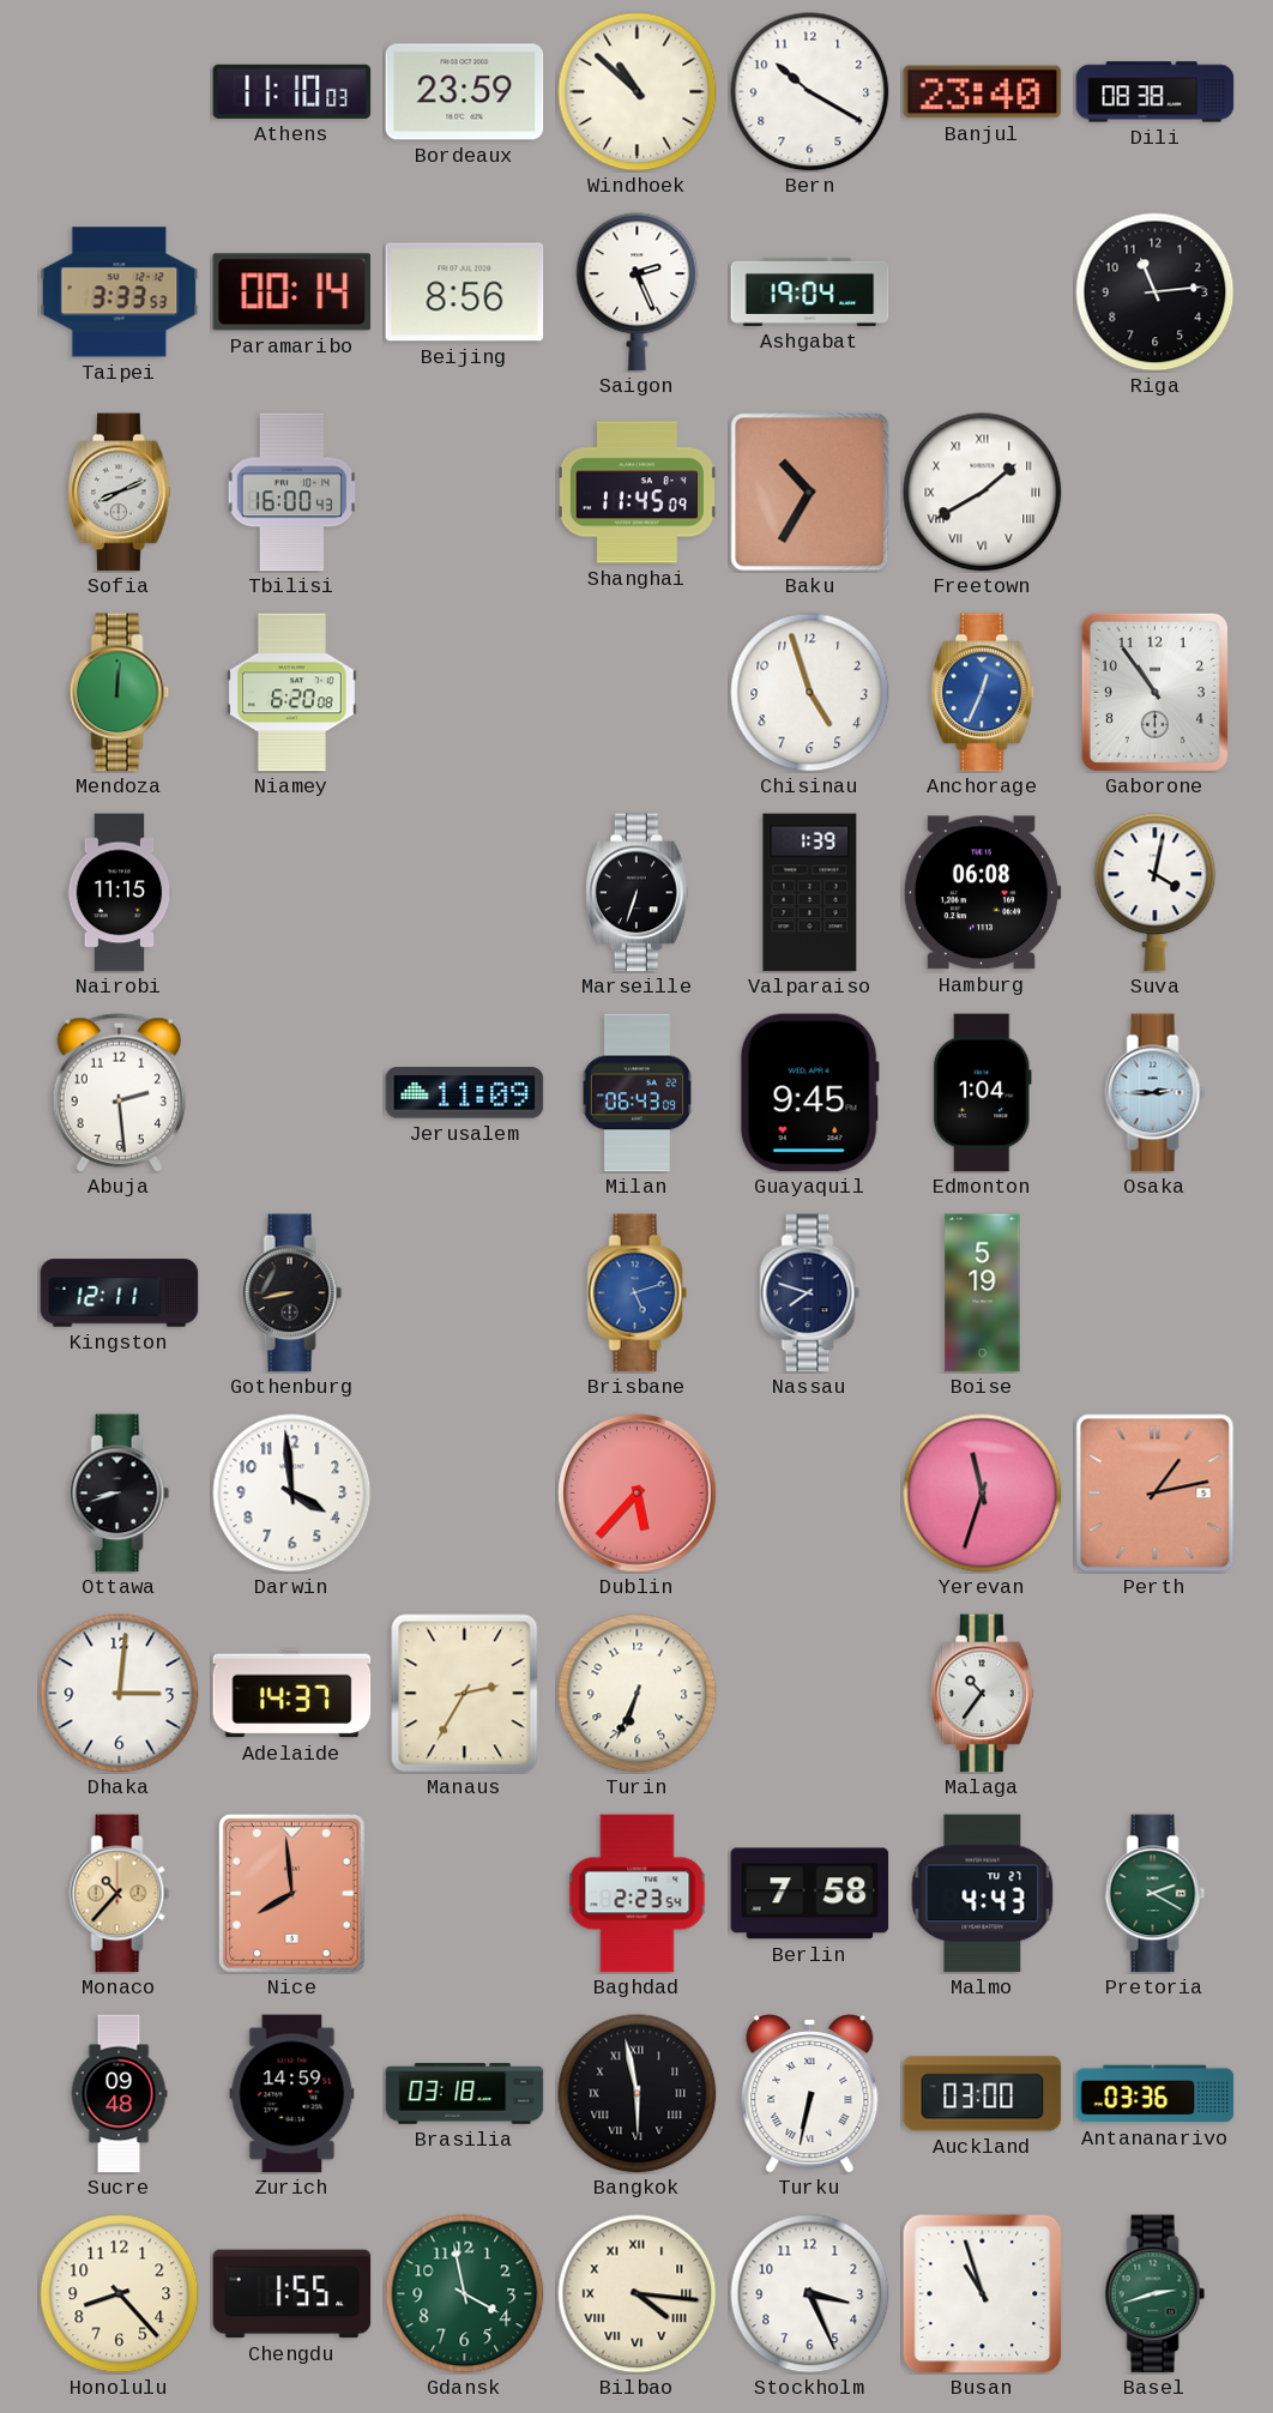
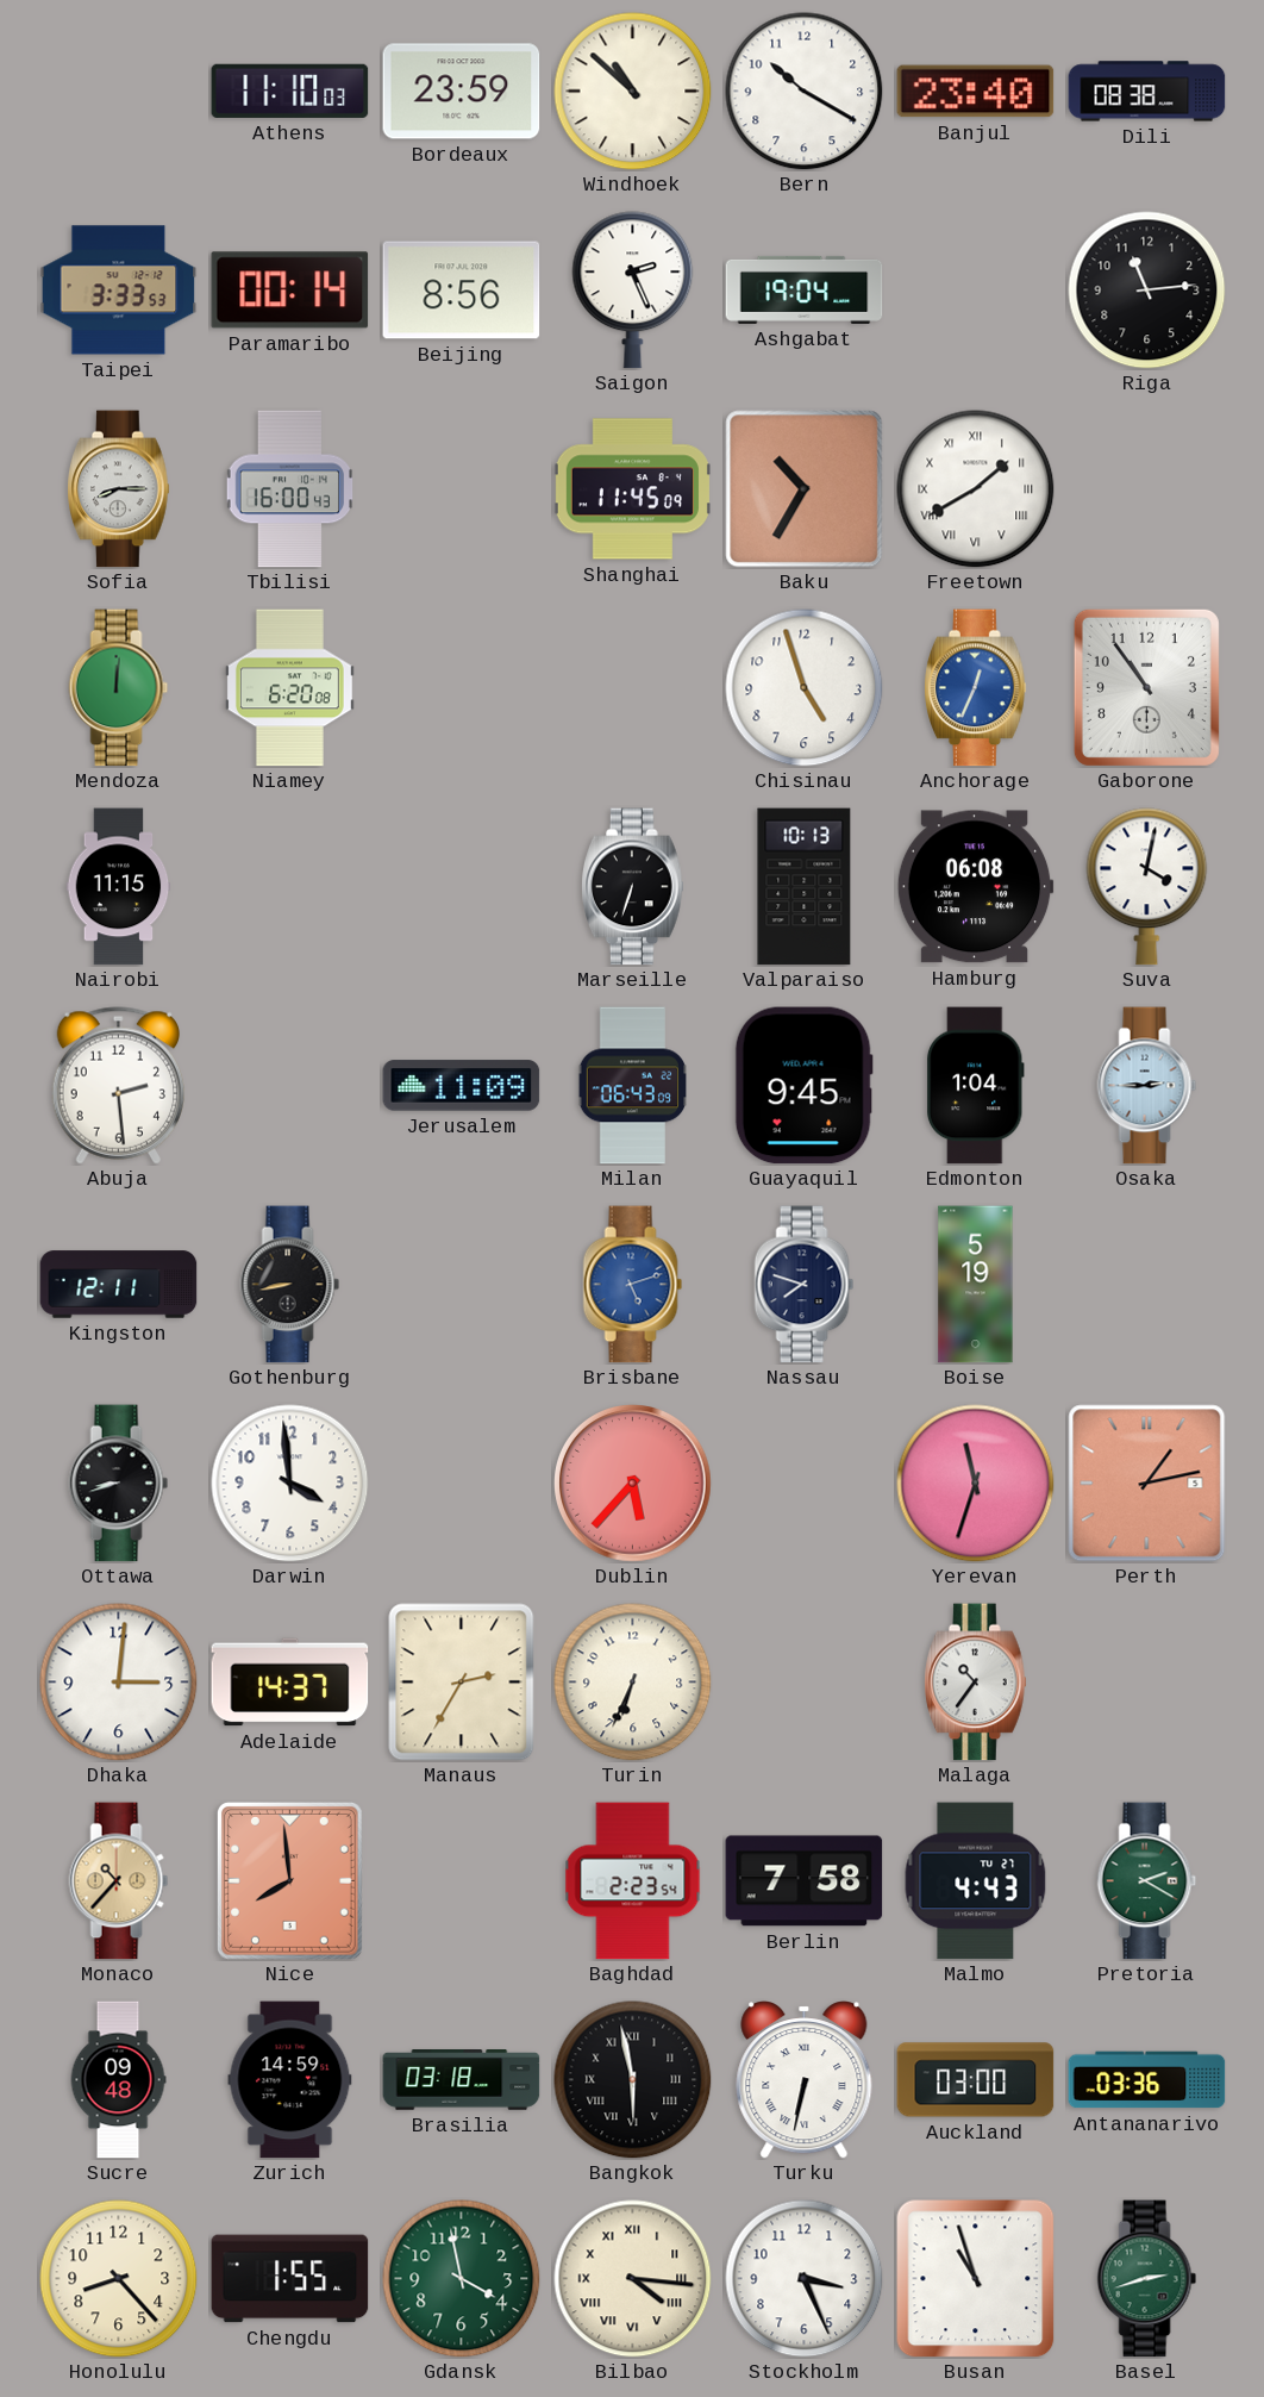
Sofia: 8:11 -> 8:15
Valparaiso: 1:39 -> 10:13
